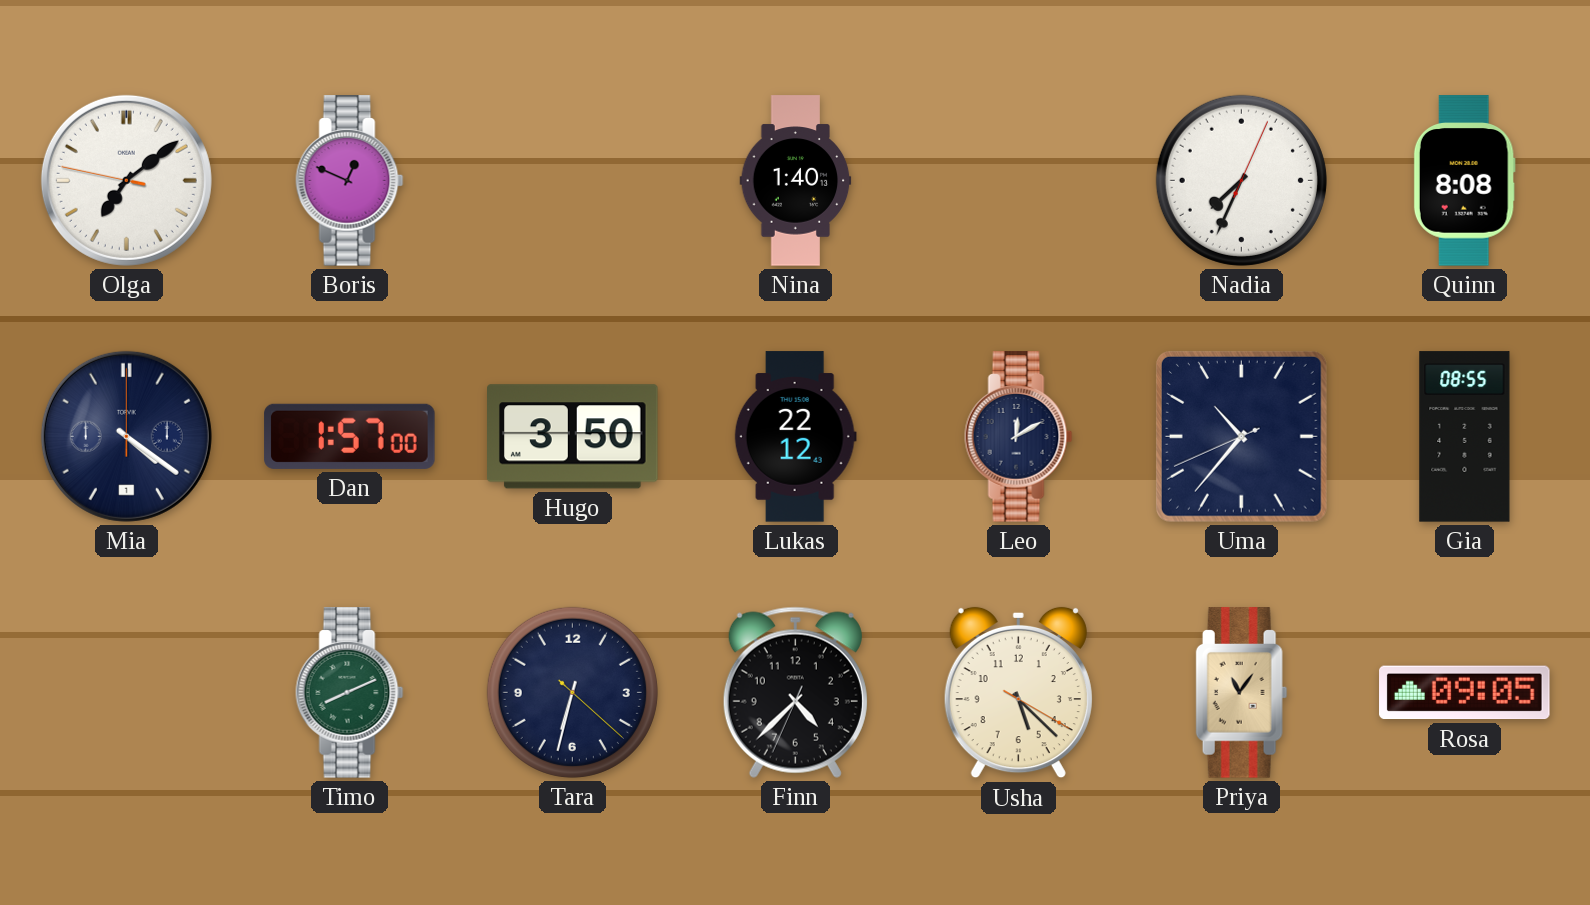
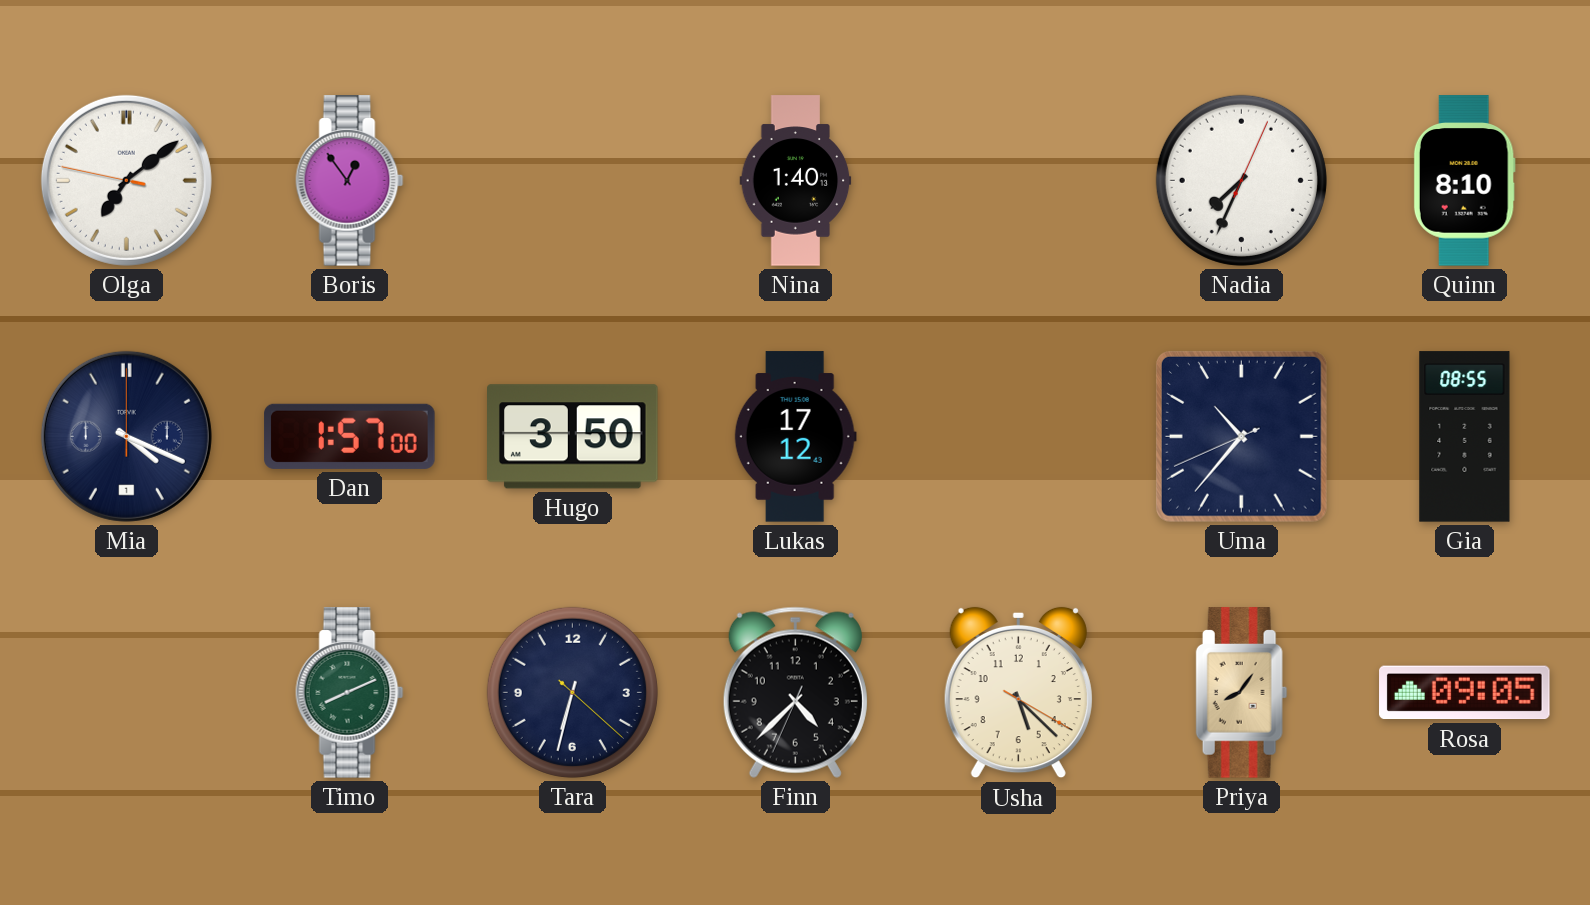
Boris: 12:49 -> 12:54
Quinn: 8:08 -> 8:10
Mia: 4:21 -> 4:19
Lukas: 22:12 -> 17:12
Leo: 12:10 -> none
Priya: 11:06 -> 8:06
